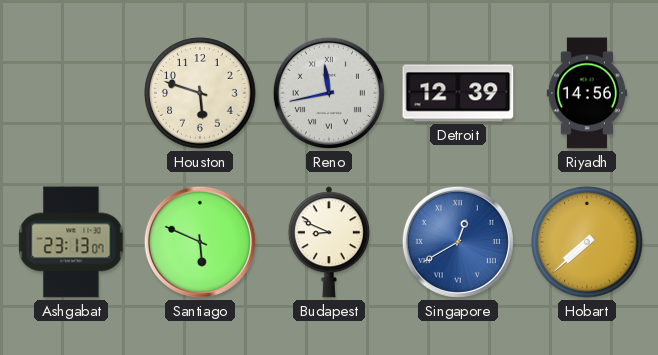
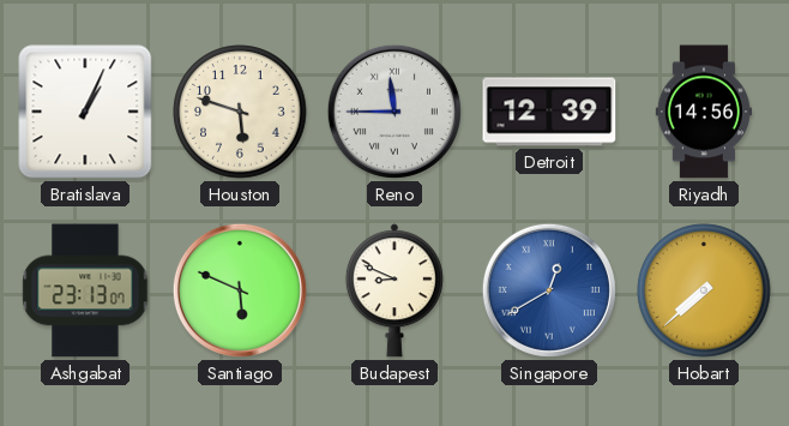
Bratislava: none -> 1:04
Reno: 11:43 -> 11:45
